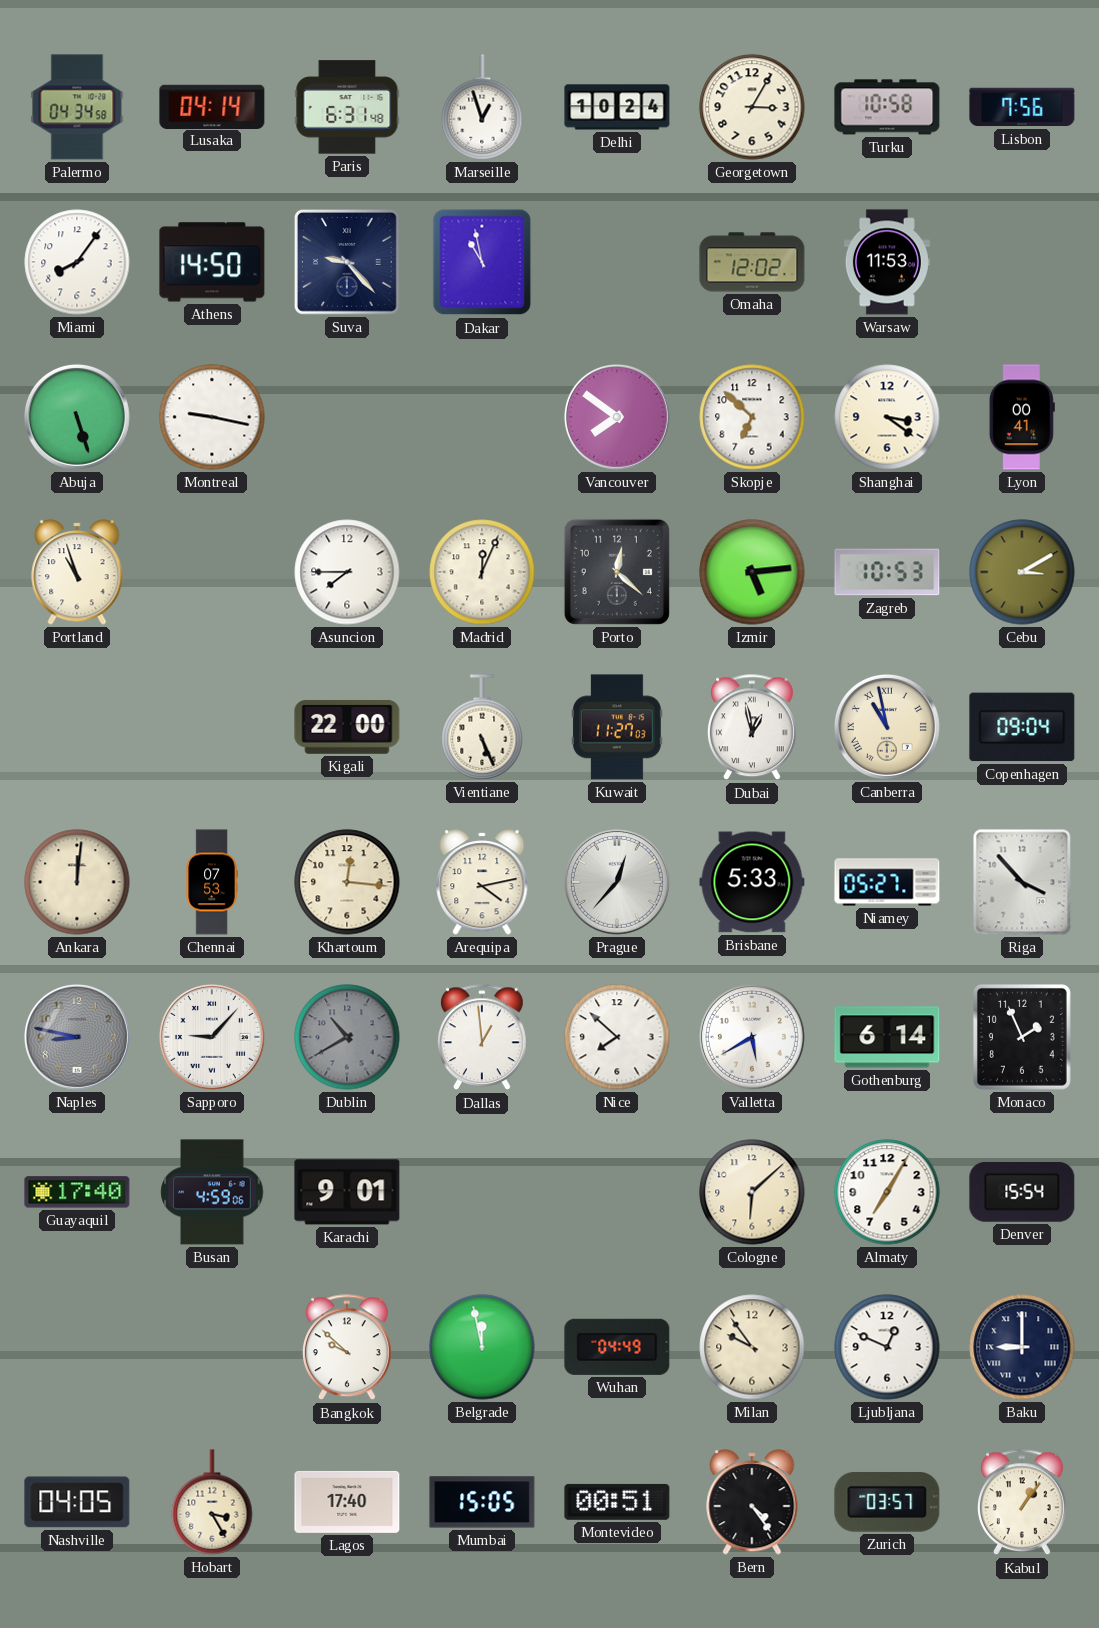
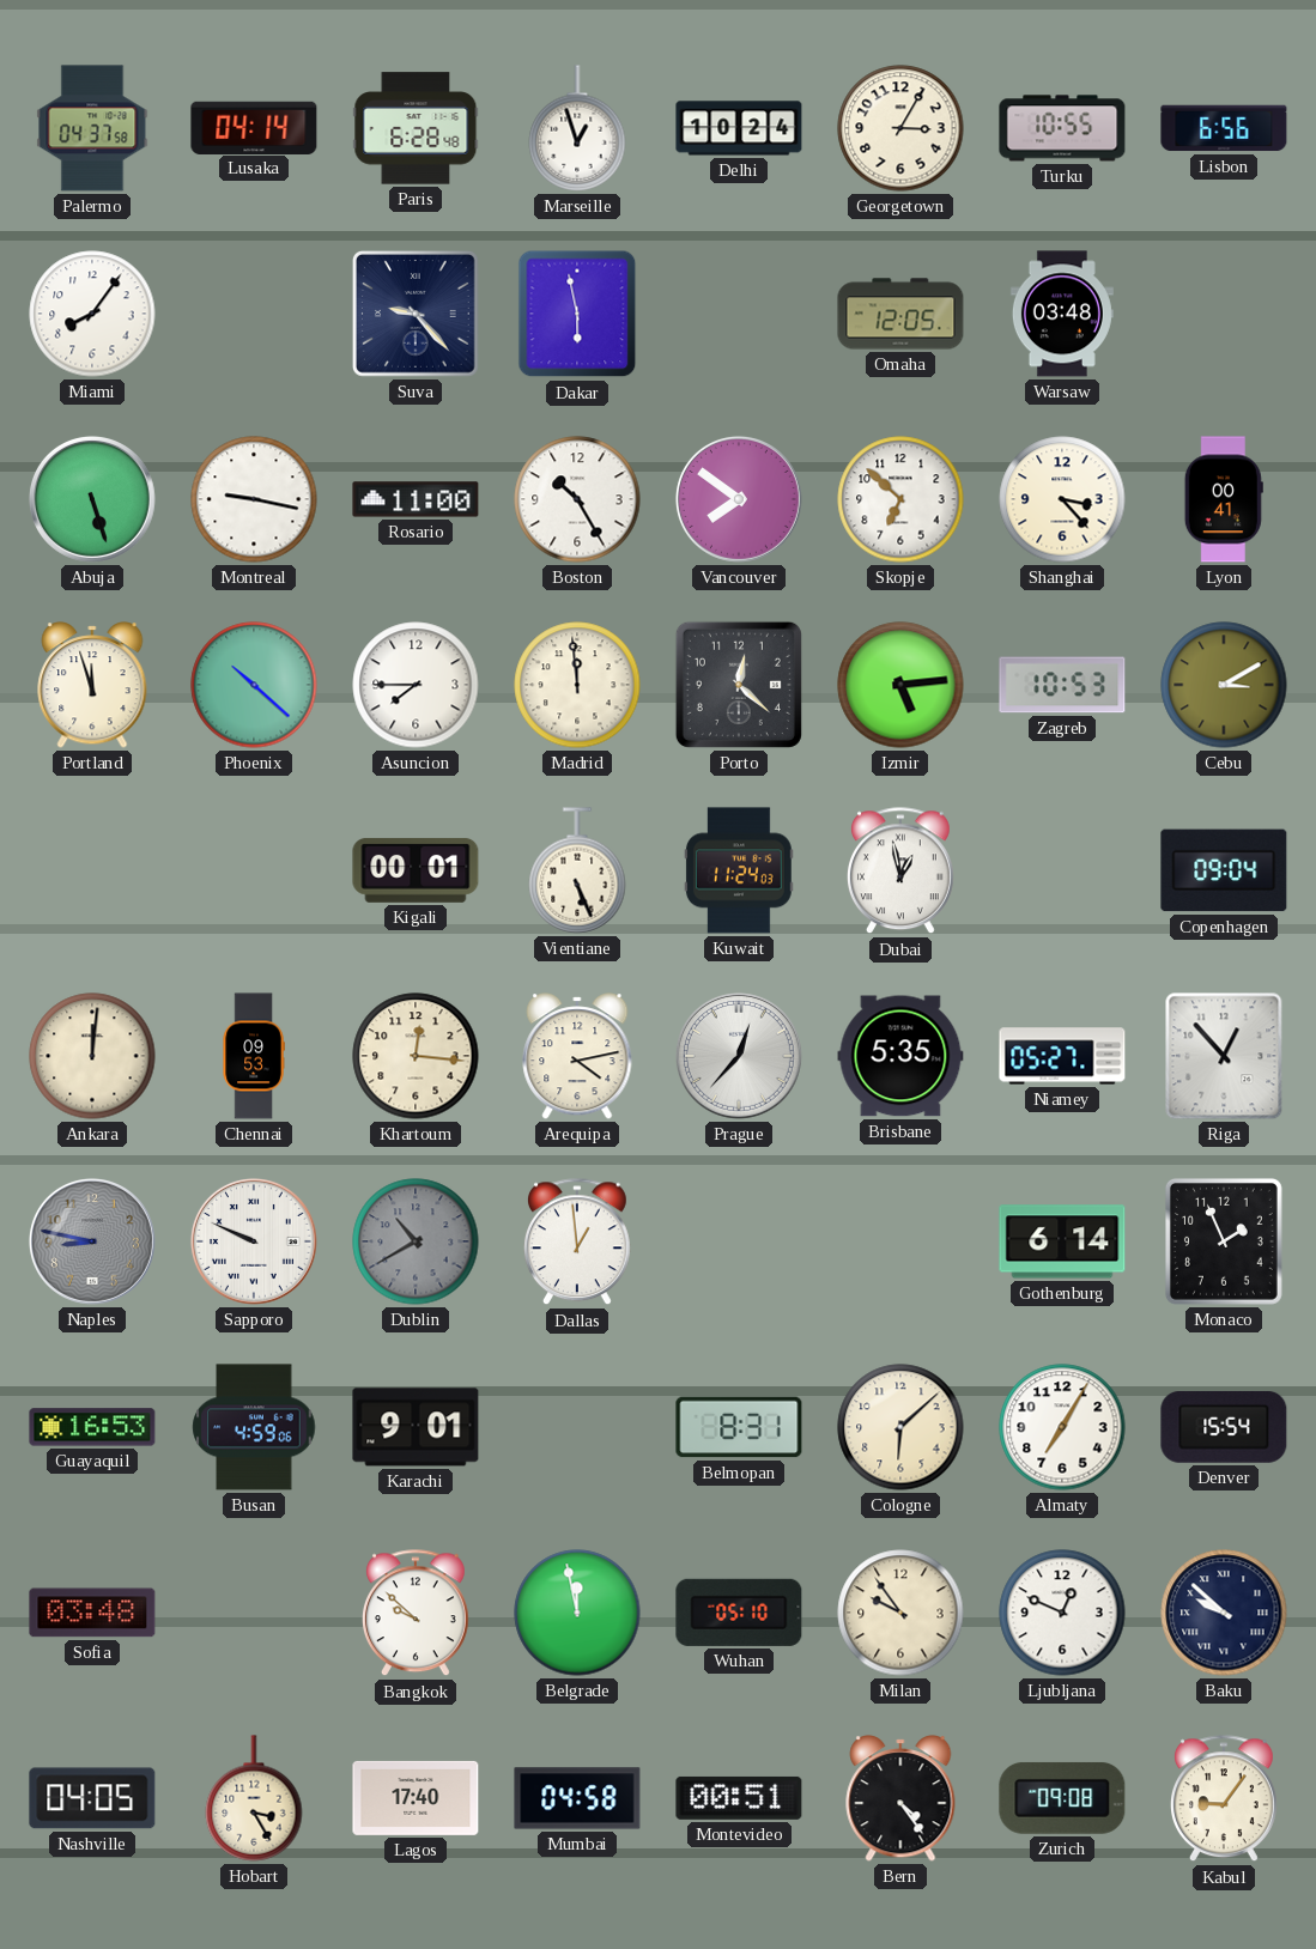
Palermo: 04:34 -> 04:37
Paris: 6:31 -> 6:28
Turku: 10:58 -> 10:55
Lisbon: 7:56 -> 6:56
Athens: 14:50 -> none
Dakar: 10:58 -> 5:58
Omaha: 12:02 -> 12:05
Warsaw: 11:53 -> 03:48
Rosario: none -> 11:00
Boston: none -> 10:25
Shanghai: 3:21 -> 3:23
Portland: 10:57 -> 11:57
Phoenix: none -> 10:22
Madrid: 12:04 -> 11:59
Kigali: 22:00 -> 00:01
Kuwait: 11:27 -> 11:24
Canberra: 10:58 -> none
Chennai: 07:53 -> 09:53
Brisbane: 5:33 -> 5:35
Riga: 3:53 -> 12:53
Sapporo: 9:07 -> 9:49
Nice: 7:52 -> none
Valletta: 5:40 -> none
Guayaquil: 17:40 -> 16:53
Belmopan: none -> 8:31
Sofia: none -> 03:48
Wuhan: 04:49 -> 05:10
Baku: 9:00 -> 9:52
Mumbai: 15:05 -> 04:58
Zurich: 03:57 -> 09:08
Kabul: 1:06 -> 9:06
